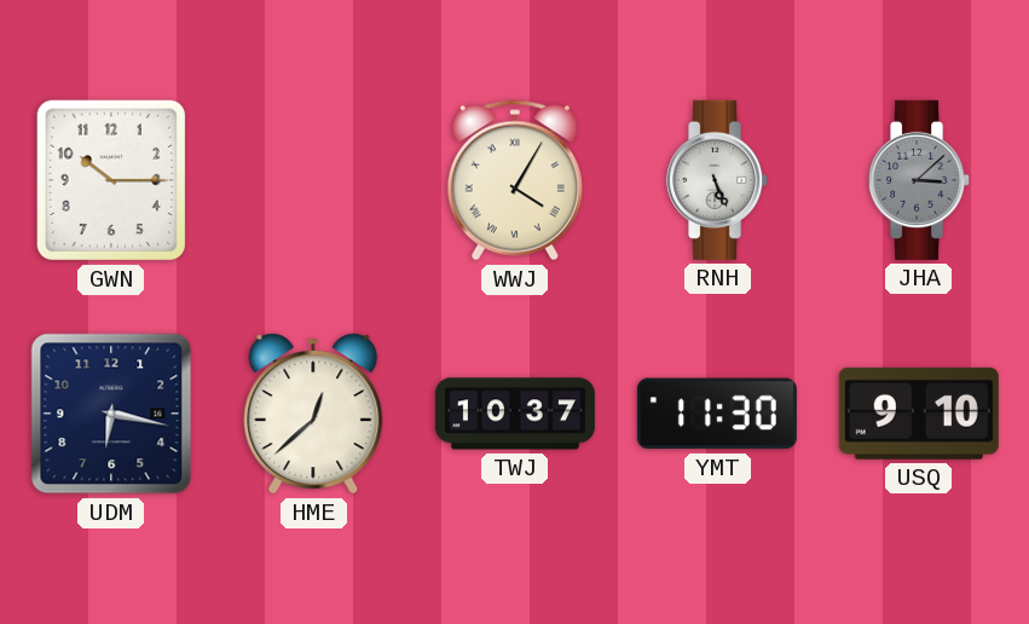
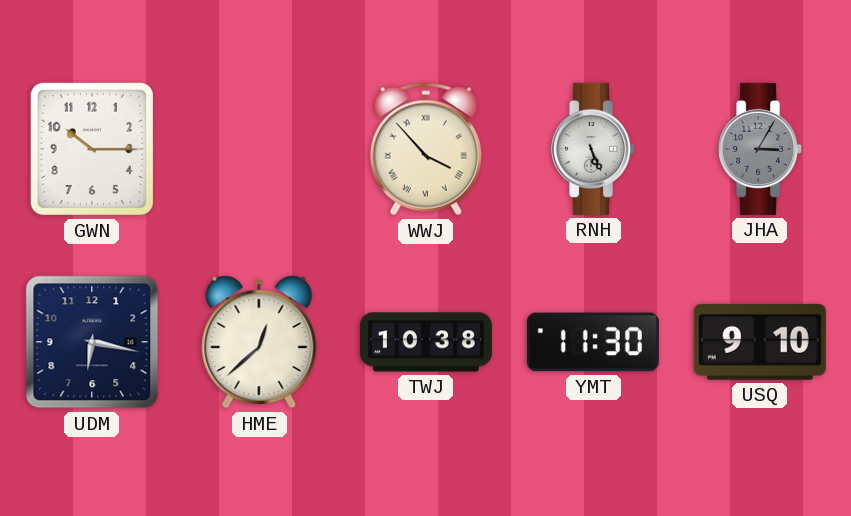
WWJ: 4:05 -> 3:53
JHA: 3:08 -> 3:05
TWJ: 10:37 -> 10:38
